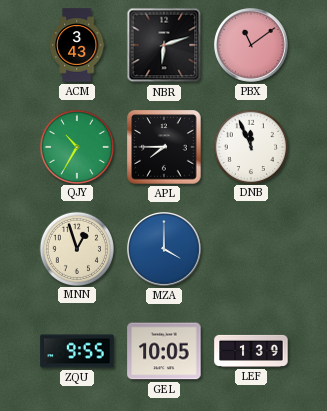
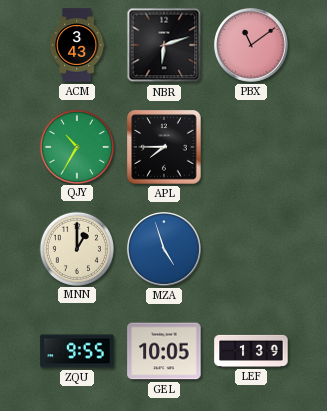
DNB: 11:56 -> none
MNN: 12:57 -> 1:00
MZA: 4:00 -> 4:57
